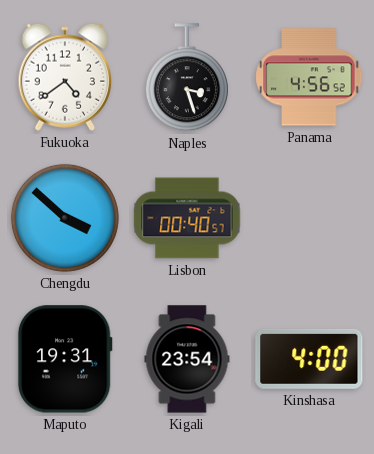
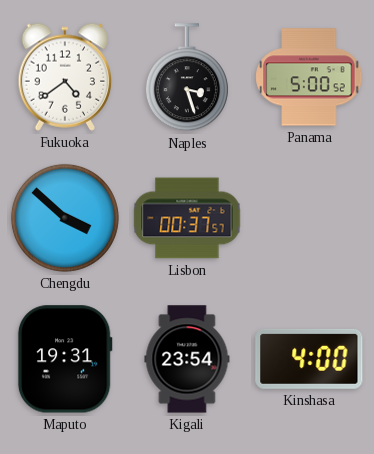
Panama: 4:56 -> 5:00
Lisbon: 00:40 -> 00:37
